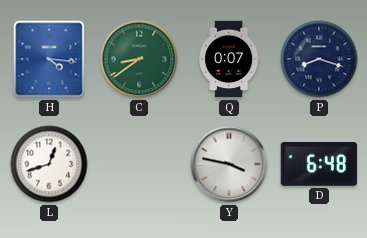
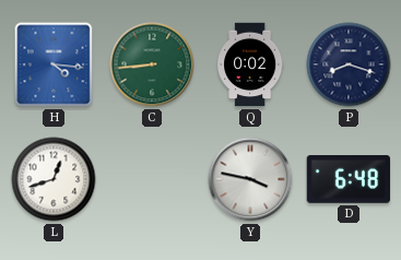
C: 8:39 -> 8:44
Q: 0:07 -> 0:02
